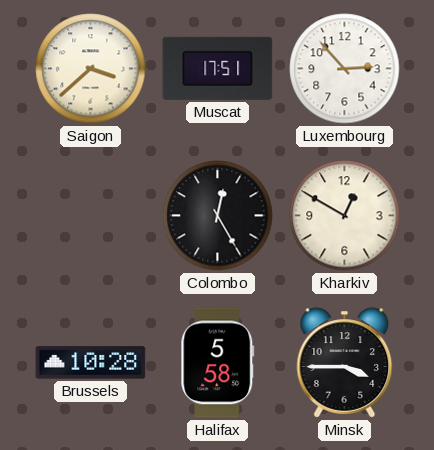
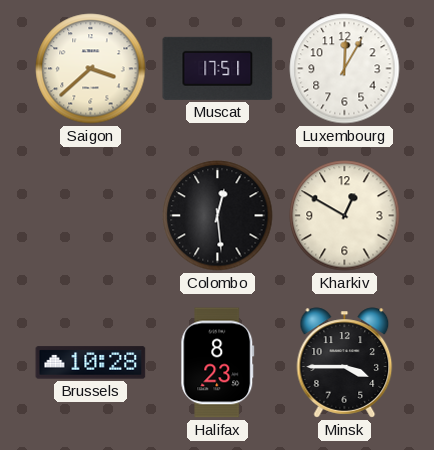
Luxembourg: 2:53 -> 12:05
Colombo: 12:25 -> 12:29
Halifax: 5:58 -> 8:23
